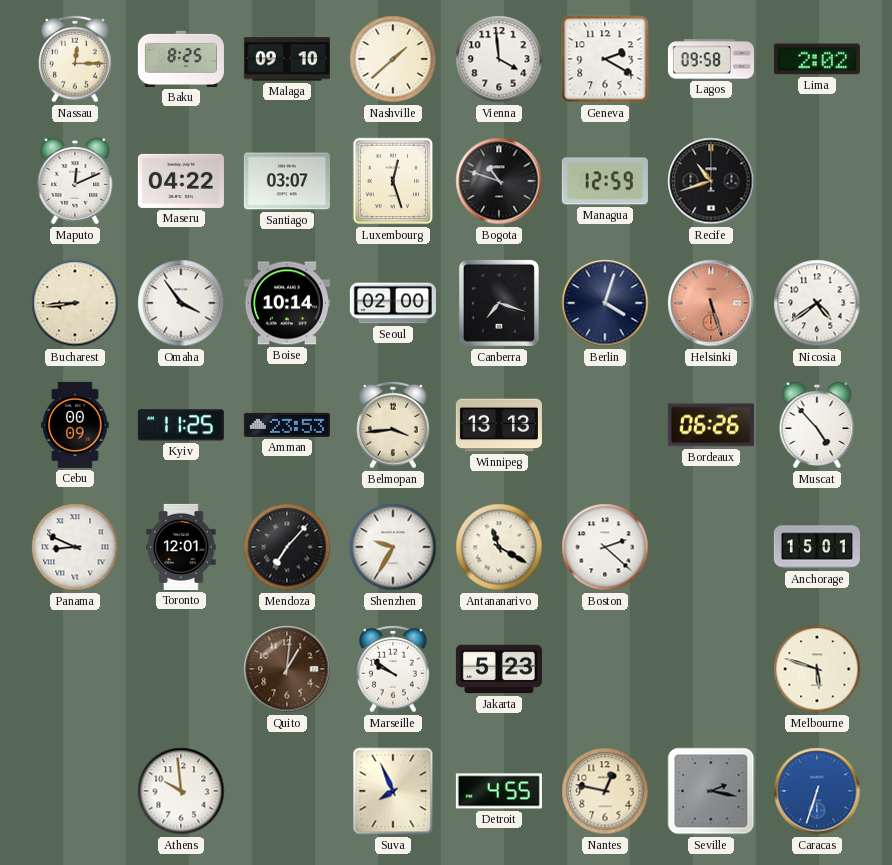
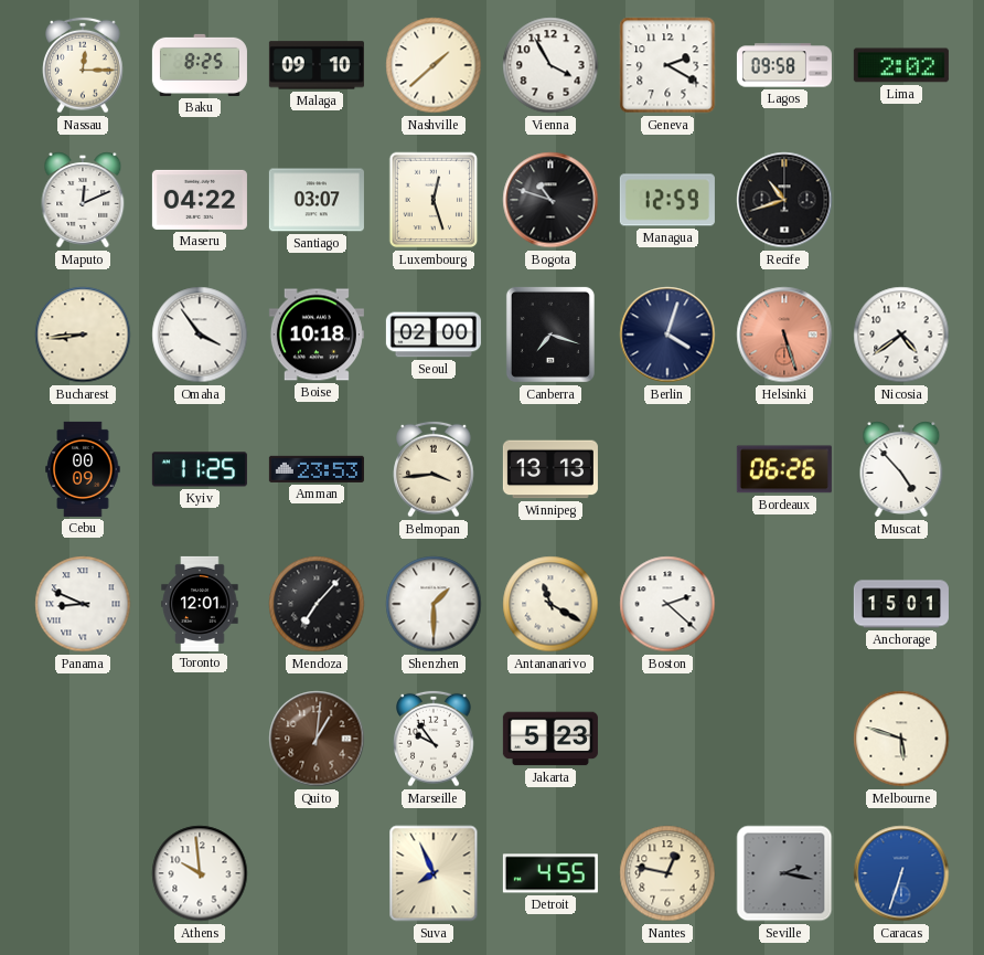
Vienna: 3:59 -> 3:55
Boise: 10:14 -> 10:18
Shenzhen: 9:35 -> 1:30
Marseille: 9:51 -> 9:54
